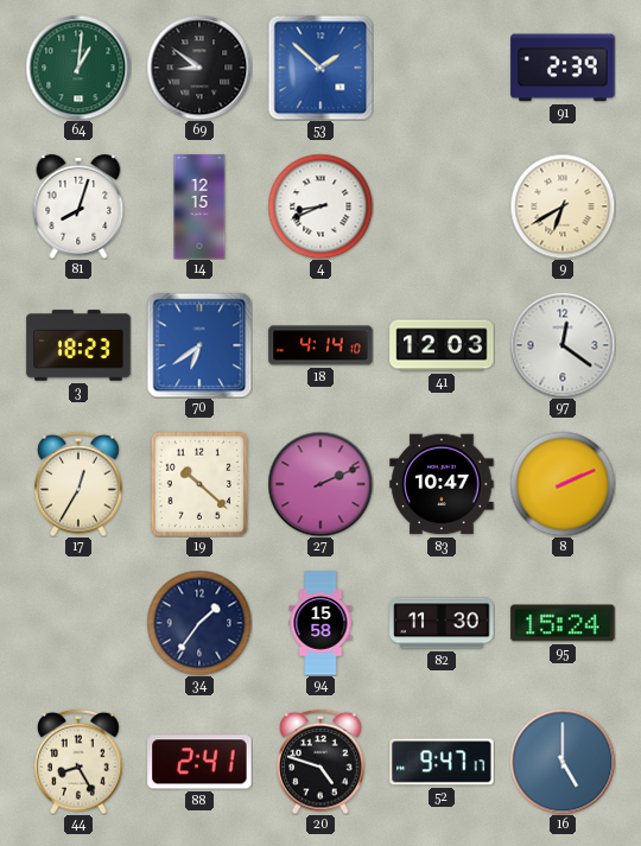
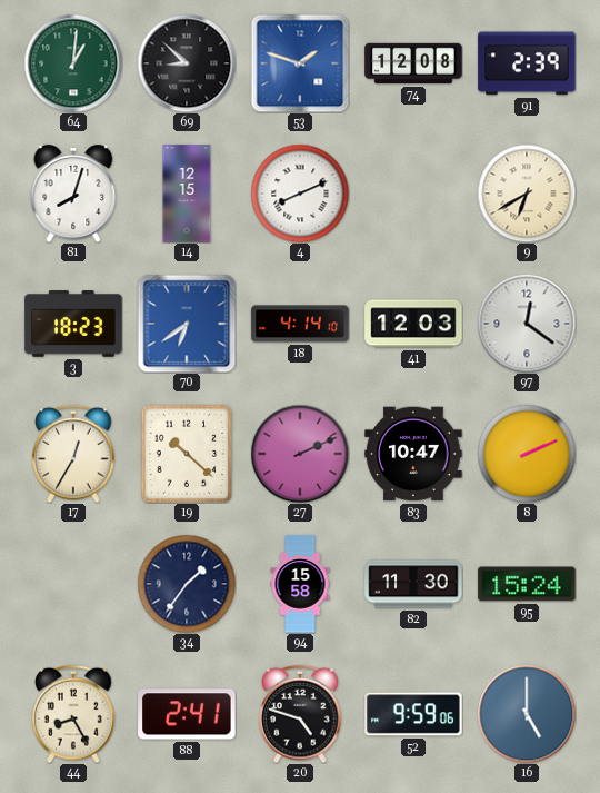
69: 8:51 -> 8:52
53: 1:52 -> 1:48
74: none -> 12:08
4: 8:41 -> 8:11
52: 9:47 -> 9:59
